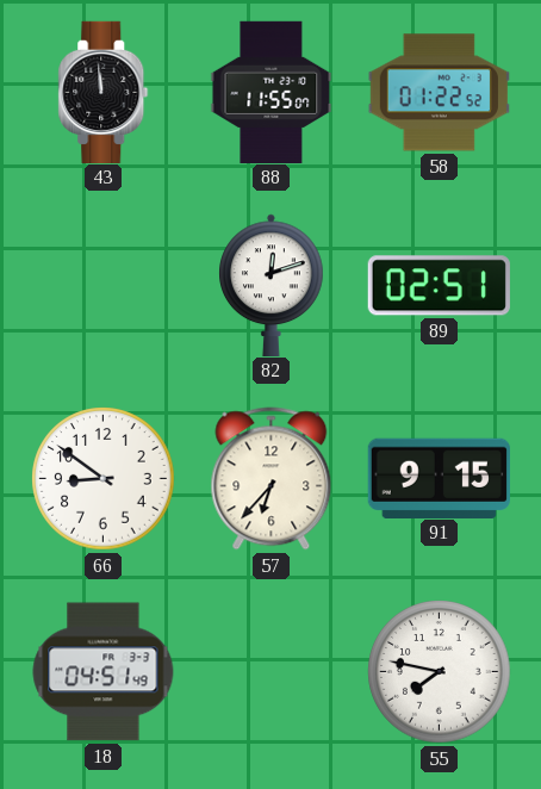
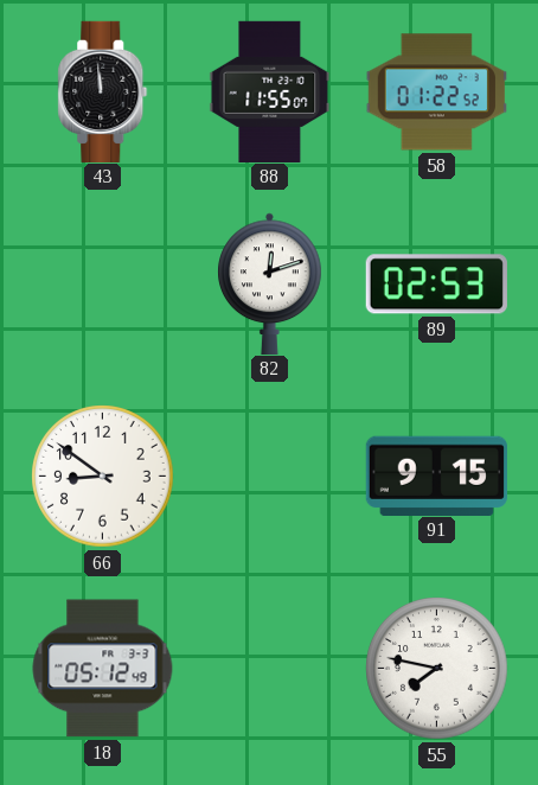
89: 02:51 -> 02:53
57: 6:37 -> none
18: 04:51 -> 05:12
